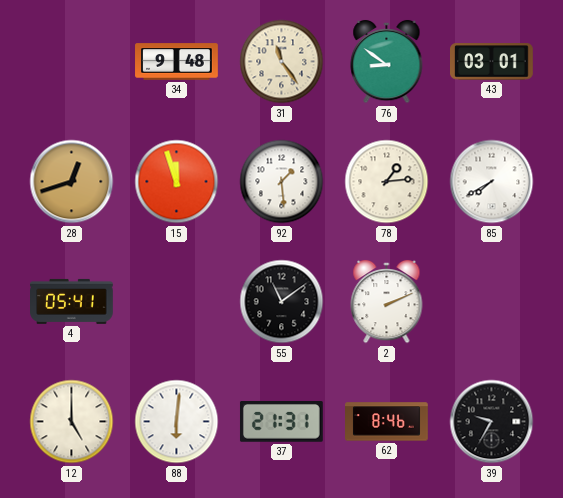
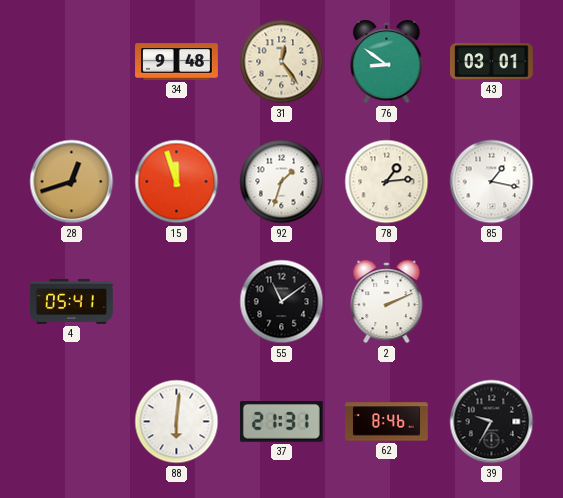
31: 11:24 -> 12:24
92: 1:29 -> 1:33
85: 7:40 -> 1:17
12: 5:00 -> none
